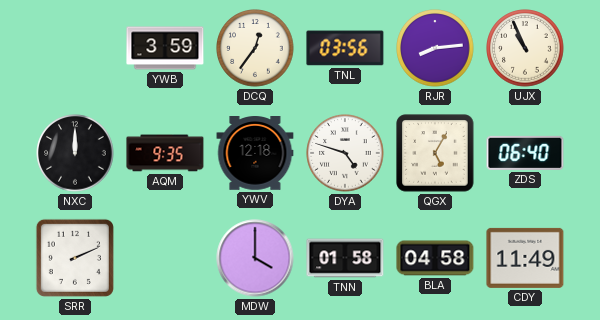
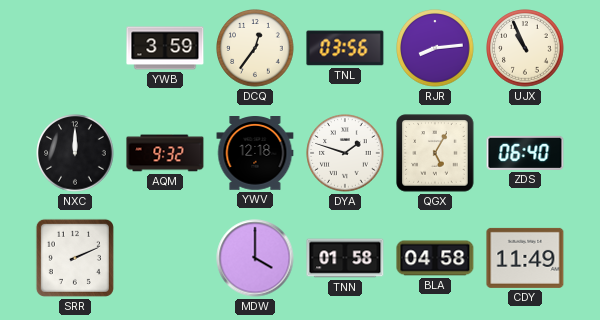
AQM: 9:35 -> 9:32
DYA: 4:48 -> 1:48
